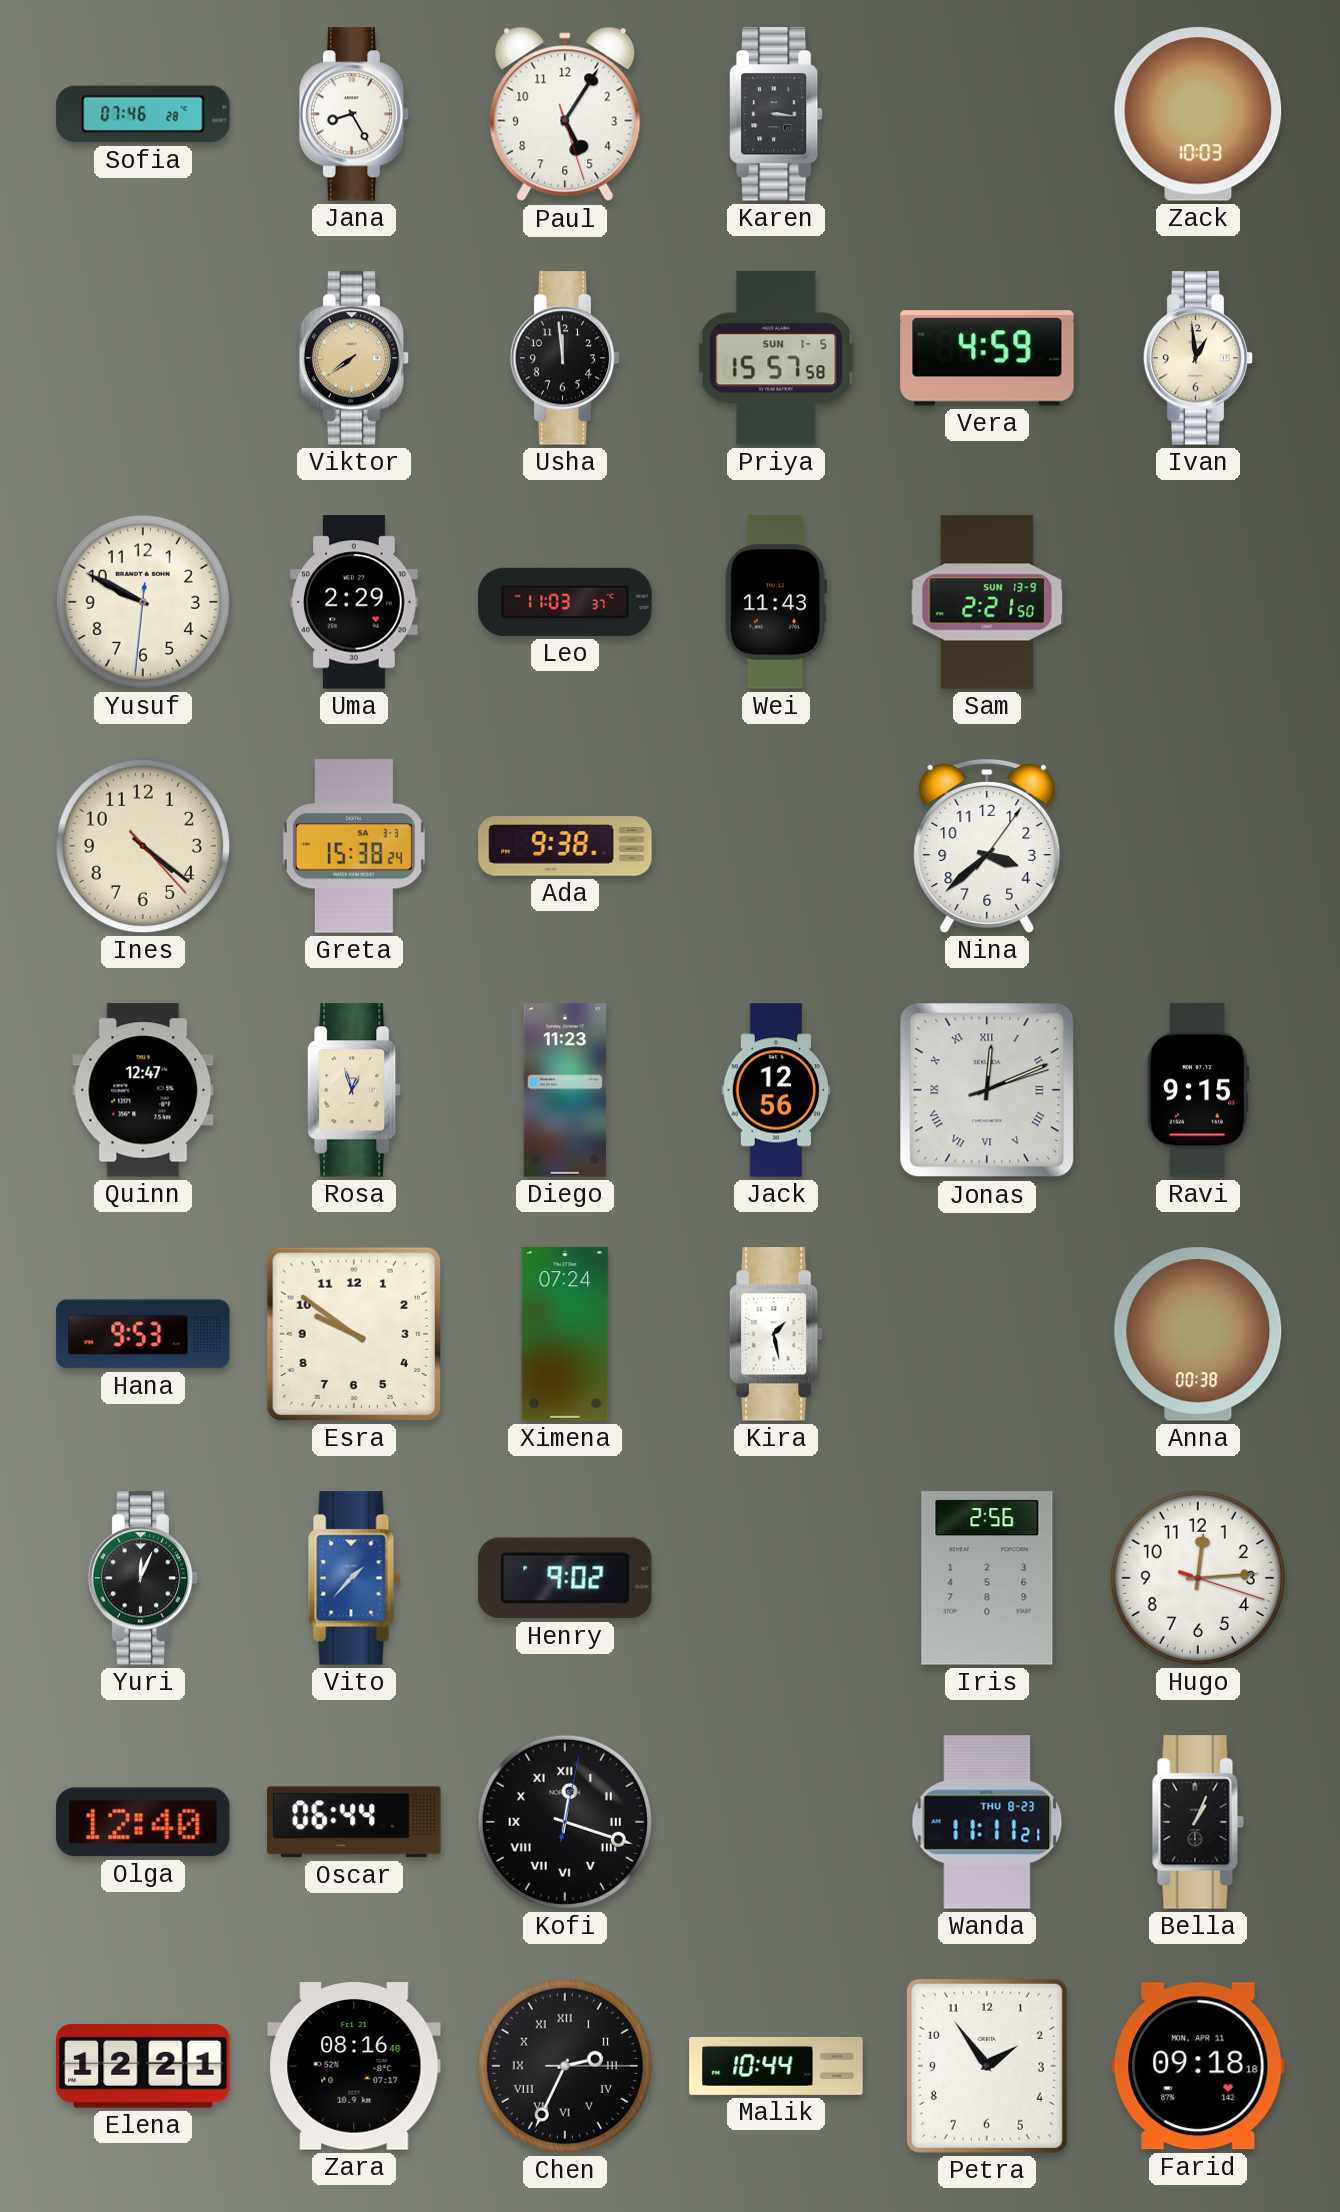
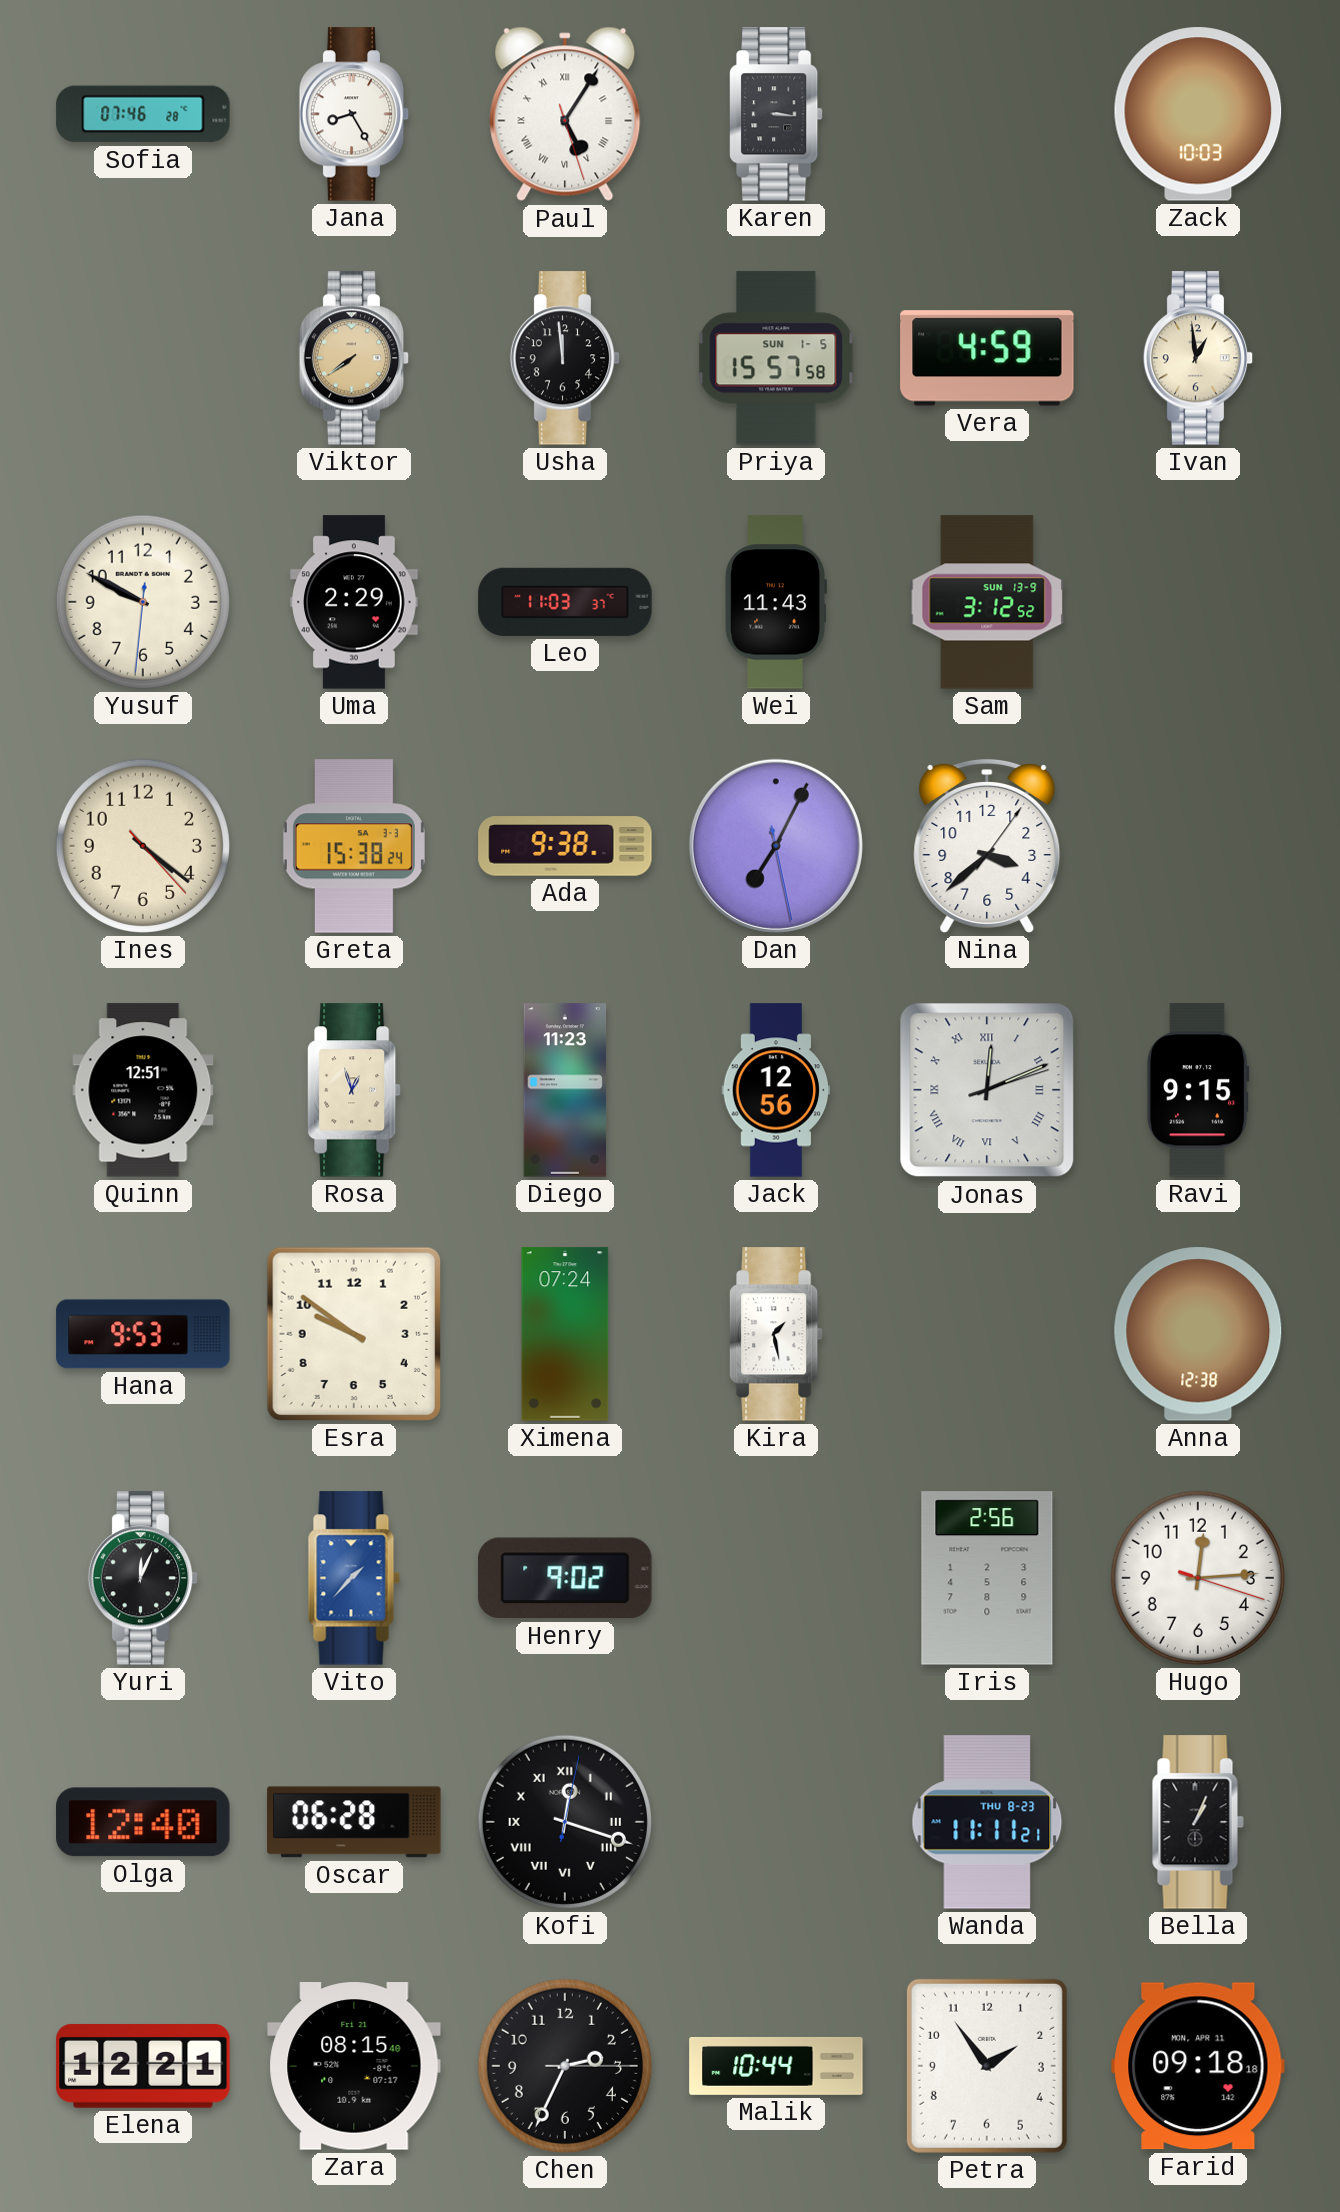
Paul numerals: Arabic -> Roman
Sam: 2:21 -> 3:12
Dan: none -> 7:04
Quinn: 12:47 -> 12:51
Anna: 00:38 -> 12:38
Oscar: 06:44 -> 06:28
Zara: 08:16 -> 08:15
Chen numerals: Roman -> Arabic
